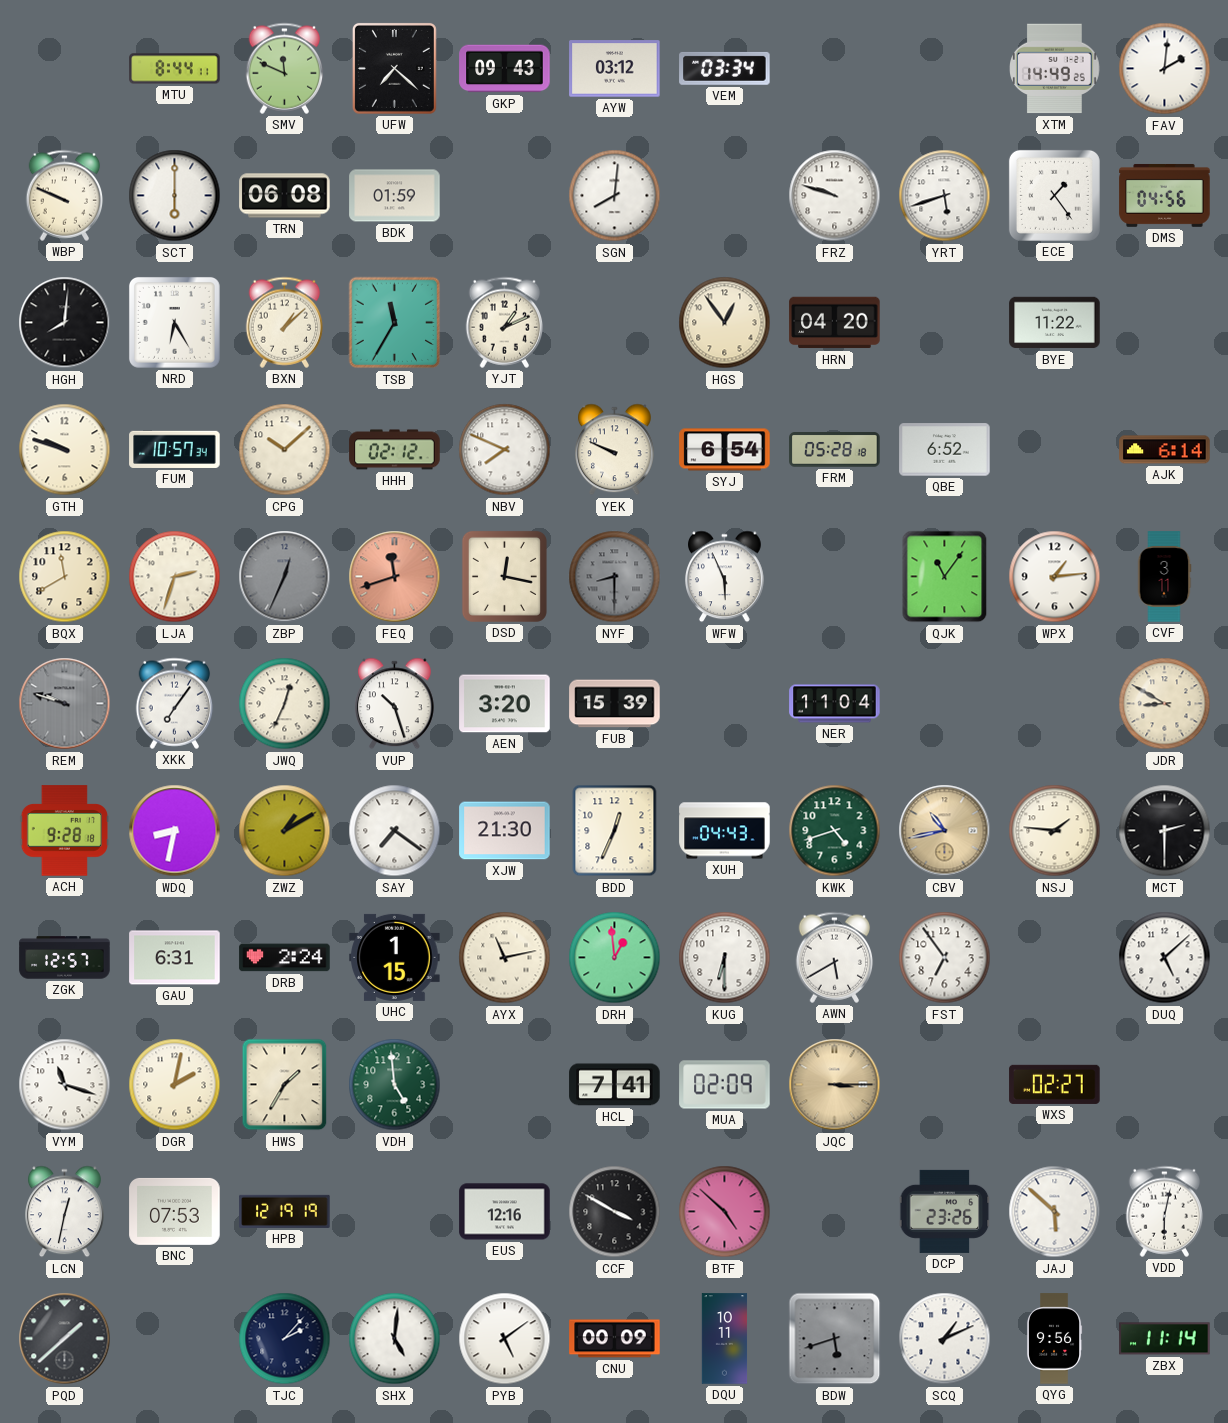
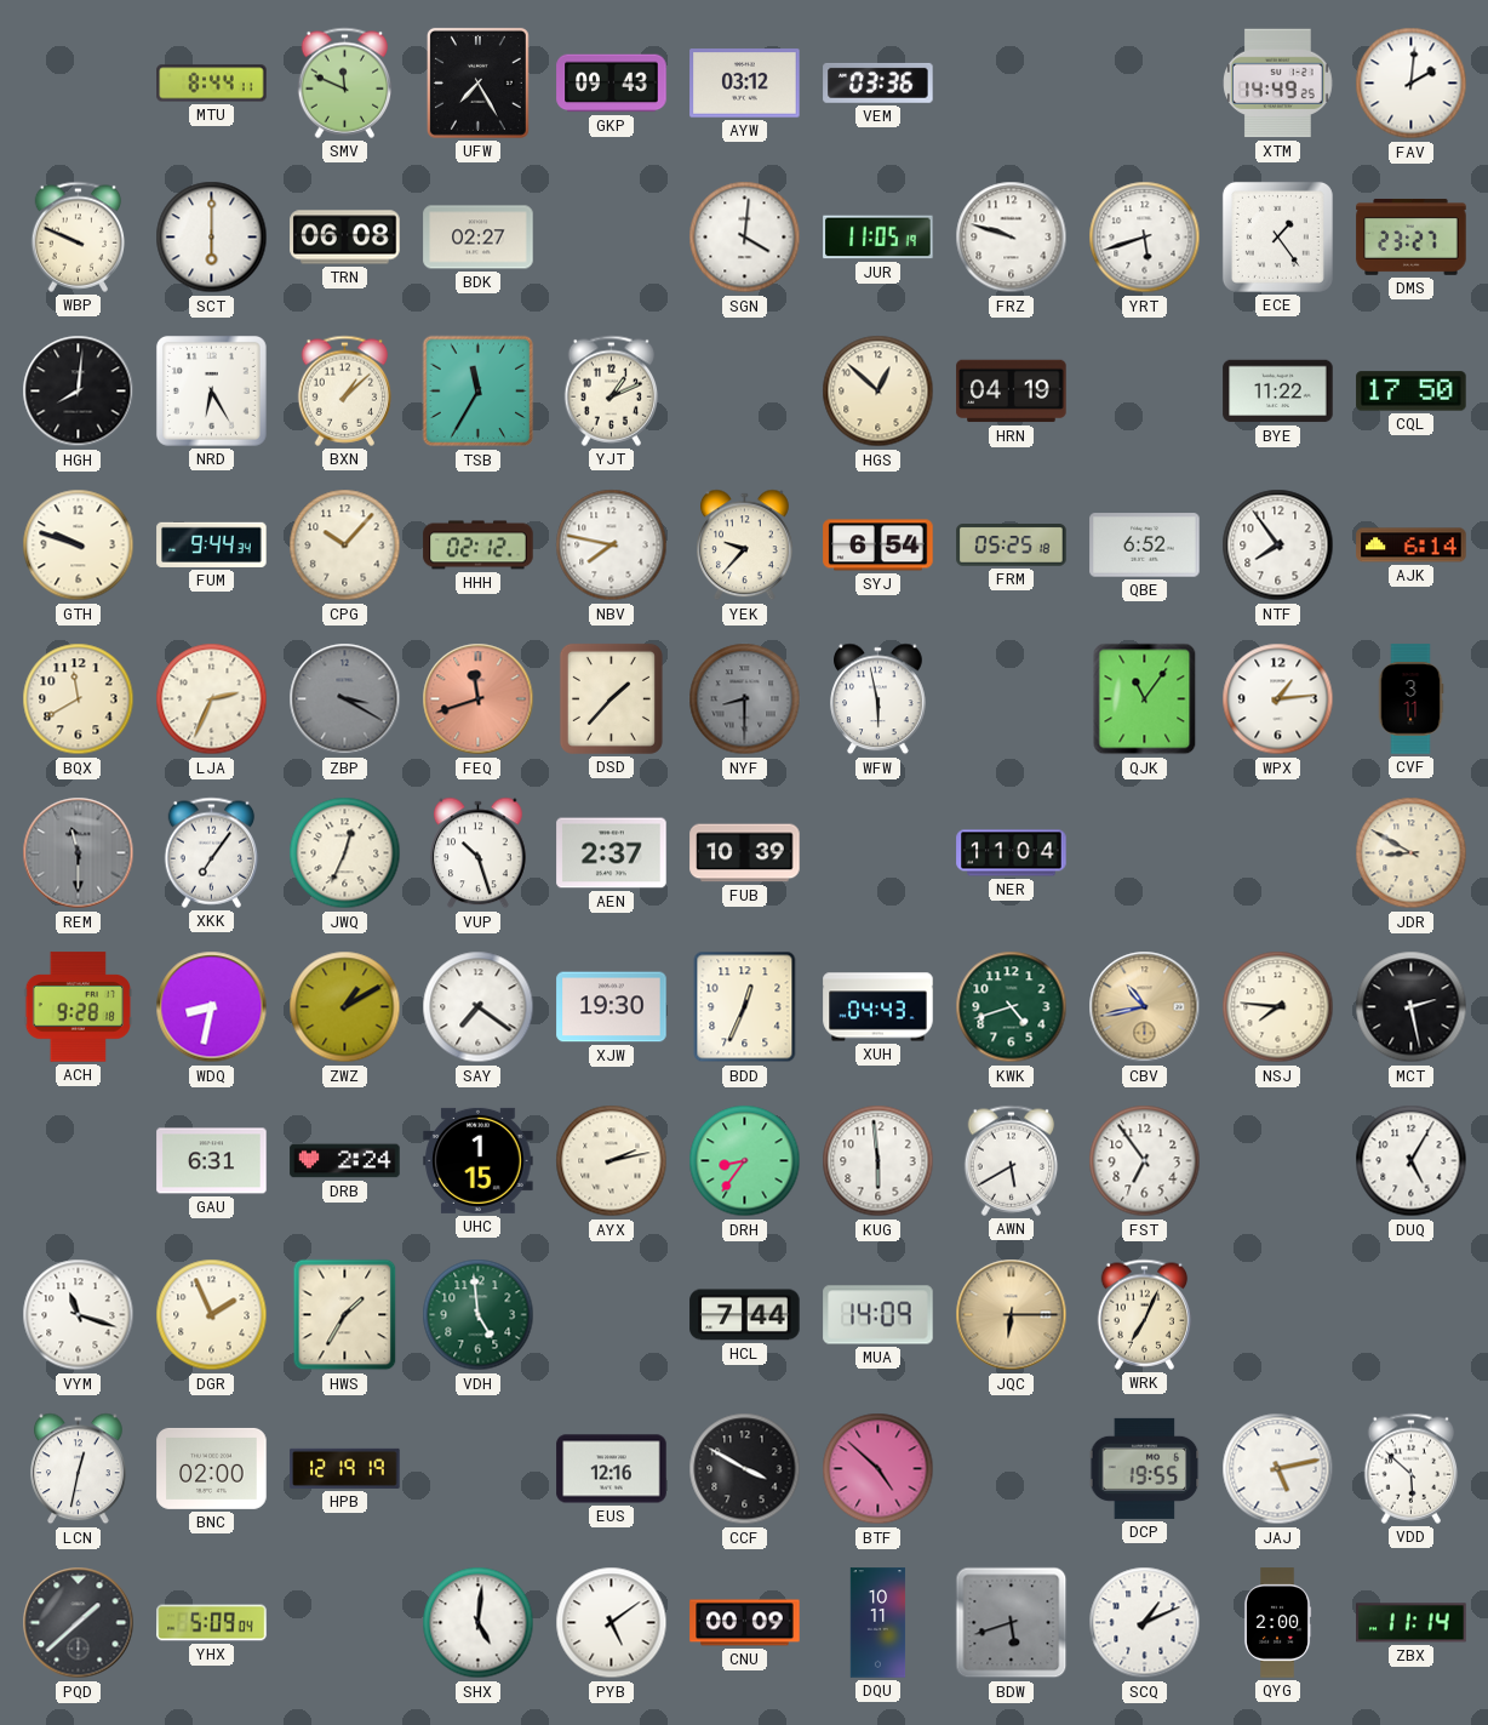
UFW: 7:22 -> 7:25
VEM: 03:34 -> 03:36
BDK: 01:59 -> 02:27
SGN: 8:01 -> 4:01
JUR: none -> 11:05
DMS: 04:56 -> 23:27
HGS: 12:54 -> 12:52
HRN: 04:20 -> 04:19
CQL: none -> 17:50
FUM: 10:57 -> 9:44
CPG: 10:08 -> 10:07
NBV: 7:49 -> 7:47
YEK: 9:49 -> 9:37
FRM: 05:28 -> 05:25
NTF: none -> 7:54
LJA: 2:33 -> 2:34
ZBP: 12:34 -> 3:20
DSD: 12:17 -> 1:37
WFW: 5:56 -> 5:58
REM: 9:48 -> 11:30
AEN: 3:20 -> 2:37
FUB: 15:39 -> 10:39
XJW: 21:30 -> 19:30
NSJ: 1:46 -> 7:46
MCT: 2:30 -> 2:28
ZGK: 12:57 -> none
AYX: 11:13 -> 2:13
DRH: 12:59 -> 8:36
KUG: 6:30 -> 5:59
DUQ: 5:08 -> 5:05
DGR: 2:02 -> 1:56
HCL: 7:41 -> 7:44
MUA: 02:09 -> 14:09
JQC: 3:15 -> 6:15
WRK: none -> 7:04
WXS: 02:27 -> none
BNC: 07:53 -> 02:00
DCP: 23:26 -> 19:55
JAJ: 5:52 -> 5:13
VDD: 6:02 -> 5:52
YHX: none -> 5:09
TJC: 2:07 -> none
QYG: 9:56 -> 2:00
